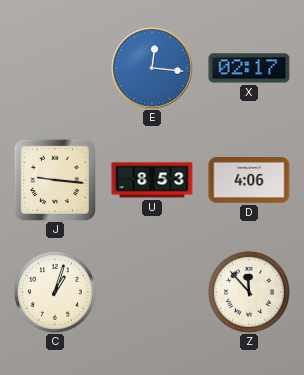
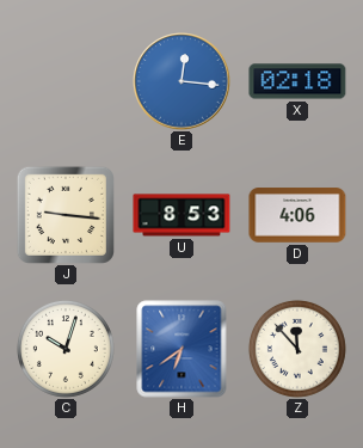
X: 02:17 -> 02:18
C: 1:03 -> 10:03
H: none -> 6:39
